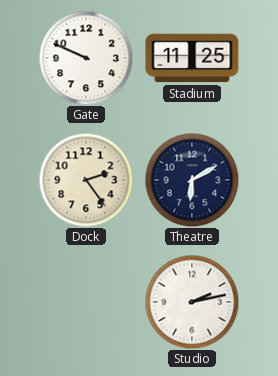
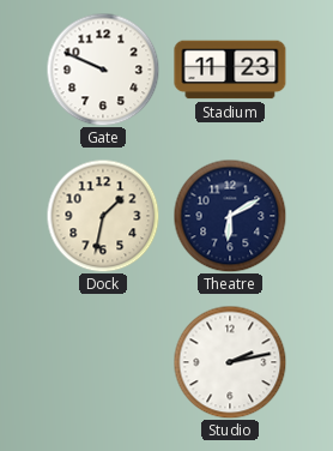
Stadium: 11:25 -> 11:23
Dock: 2:24 -> 1:32
